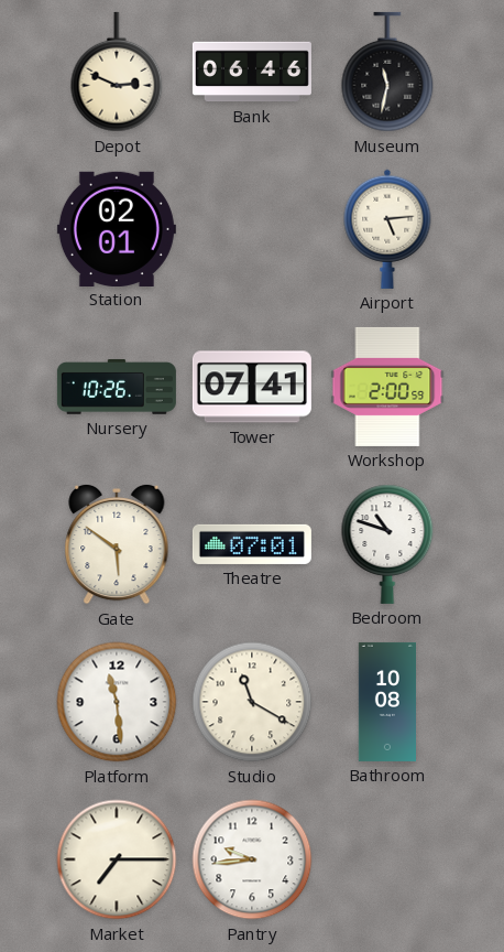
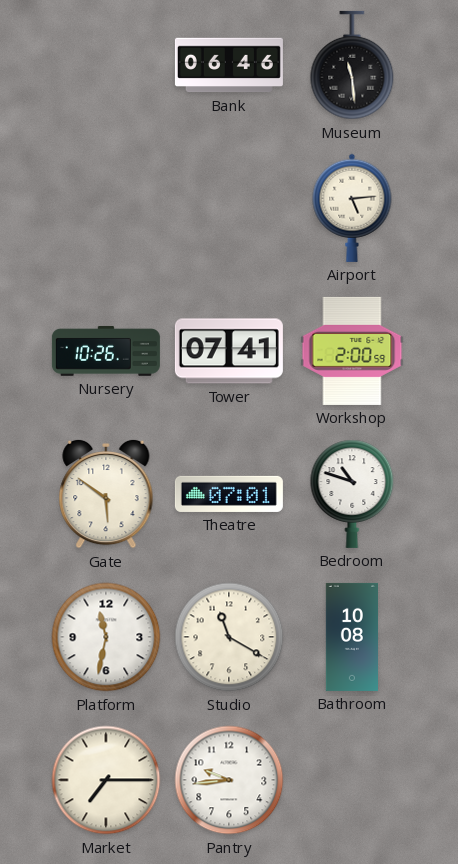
Depot: 2:49 -> none
Museum: 11:32 -> 11:29
Station: 02:01 -> none
Platform: 11:29 -> 11:32
